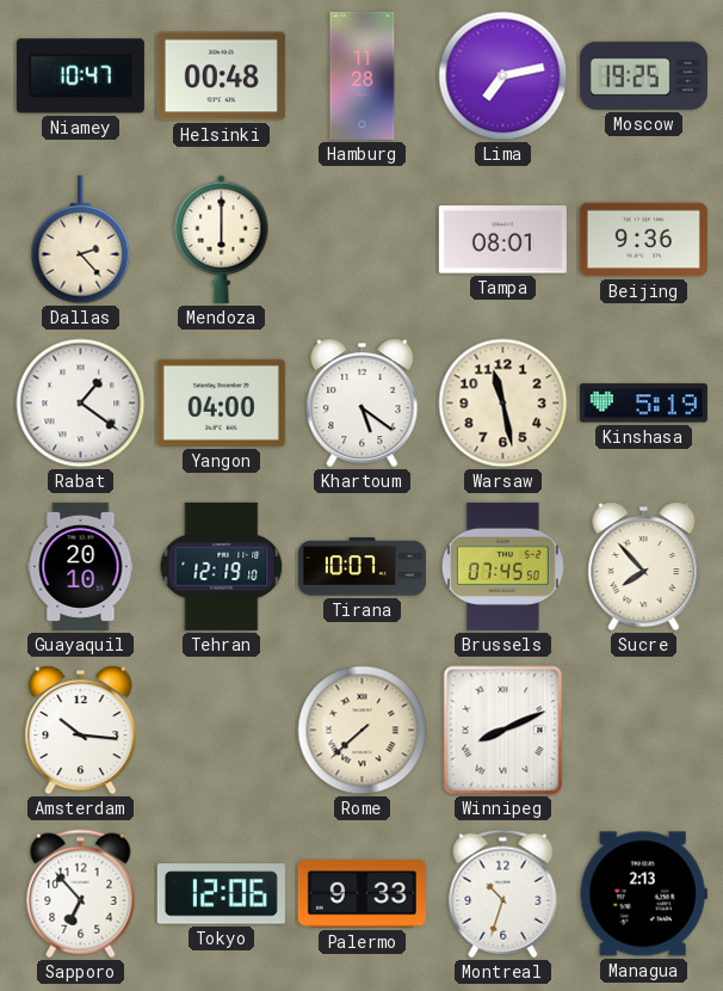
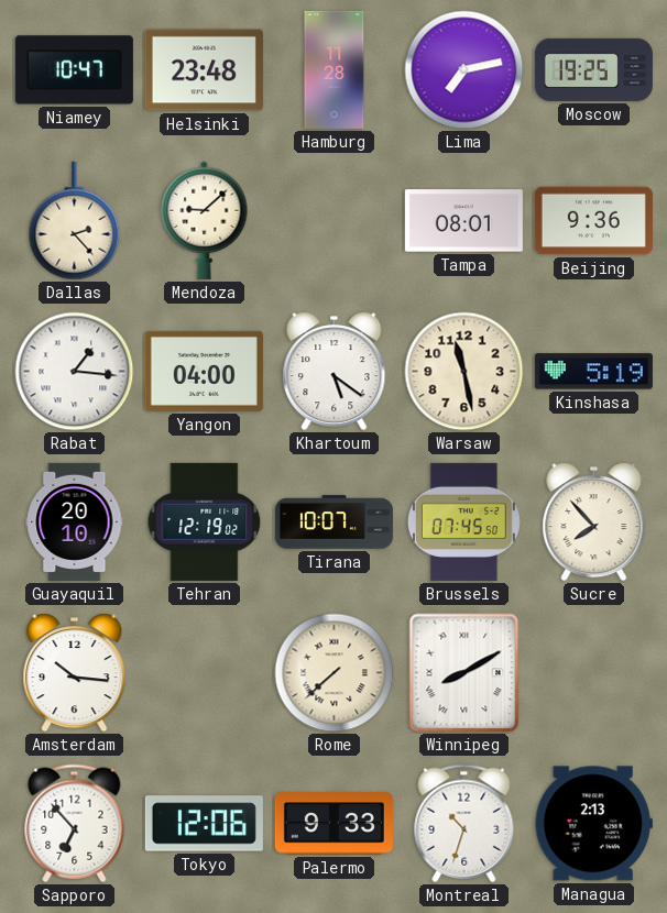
Helsinki: 00:48 -> 23:48
Mendoza: 6:00 -> 9:08
Rabat: 1:21 -> 1:16
Tehran: 12:19:10 -> 12:19:02
Winnipeg: 8:11 -> 8:10
